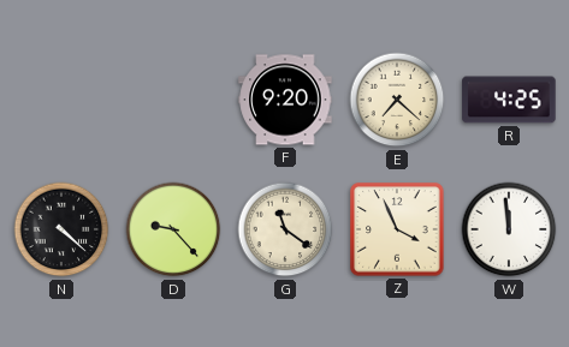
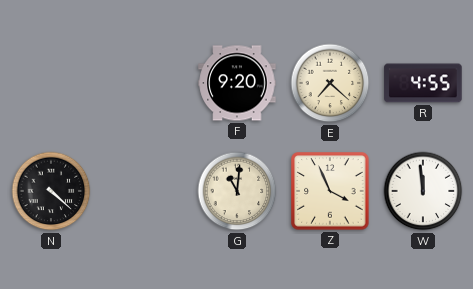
R: 4:25 -> 4:55
D: 9:23 -> none
G: 11:21 -> 11:01
